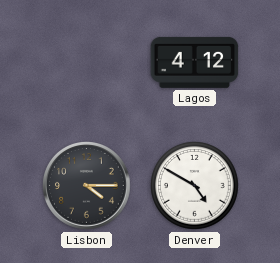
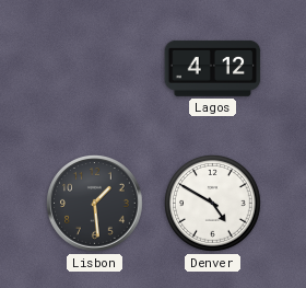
Lisbon: 4:15 -> 1:29
